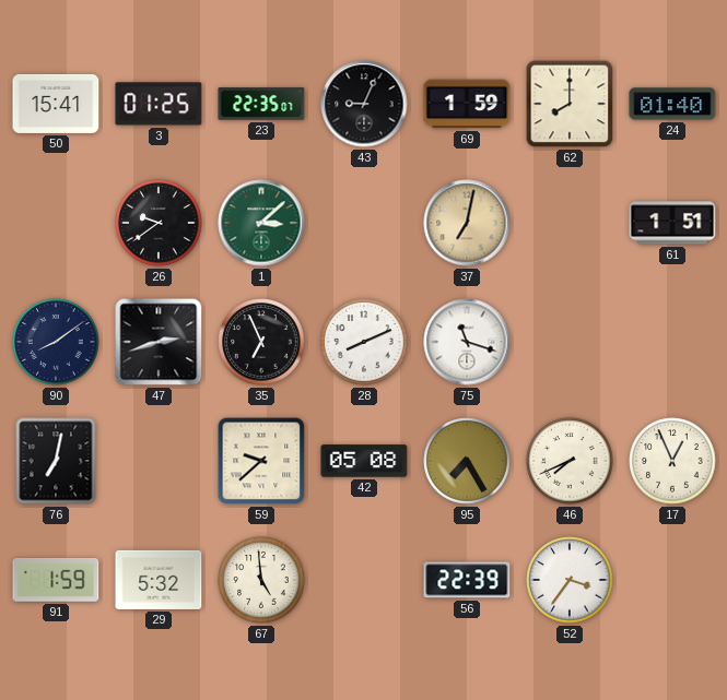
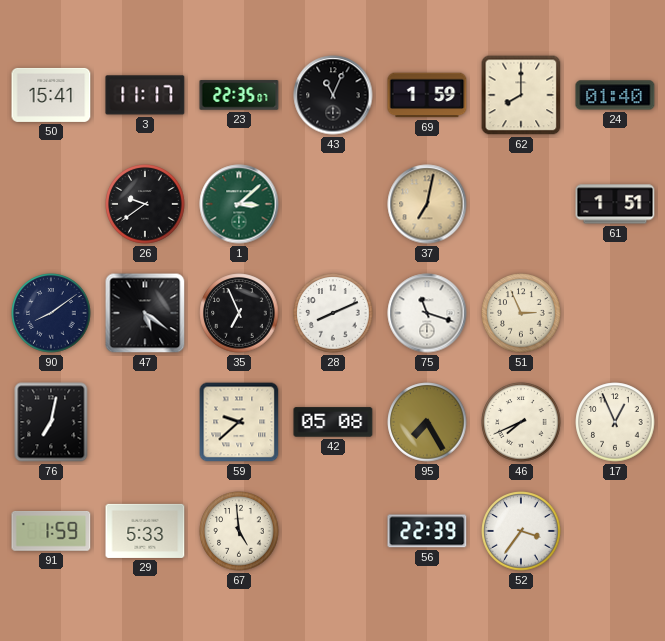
3: 01:25 -> 11:17
43: 9:04 -> 11:04
47: 2:42 -> 5:21
51: none -> 2:56
29: 5:32 -> 5:33
